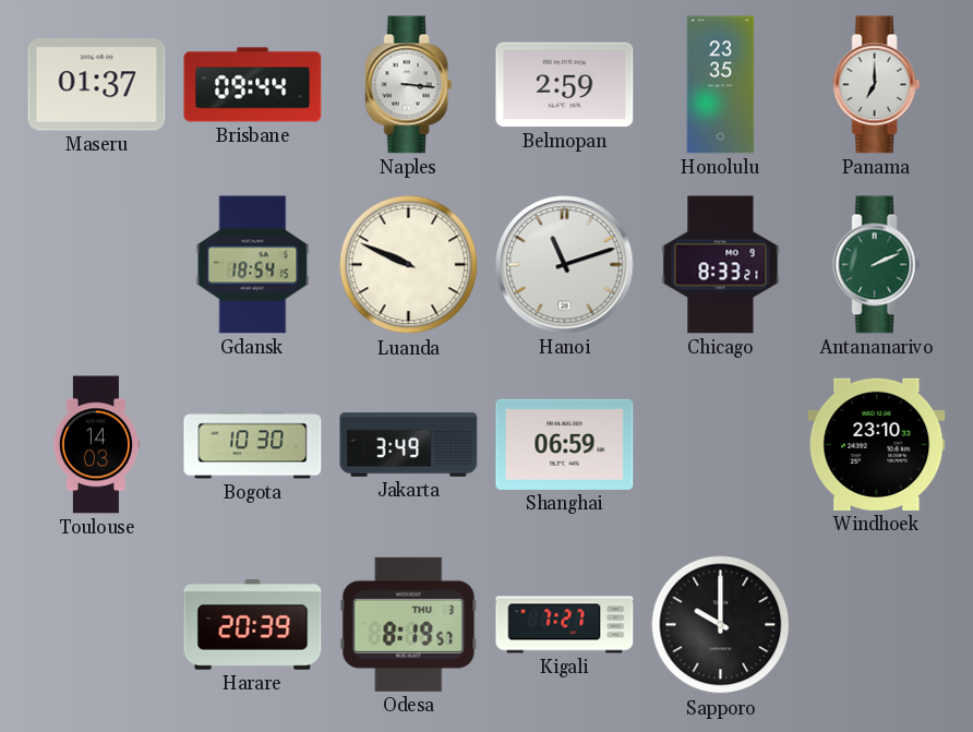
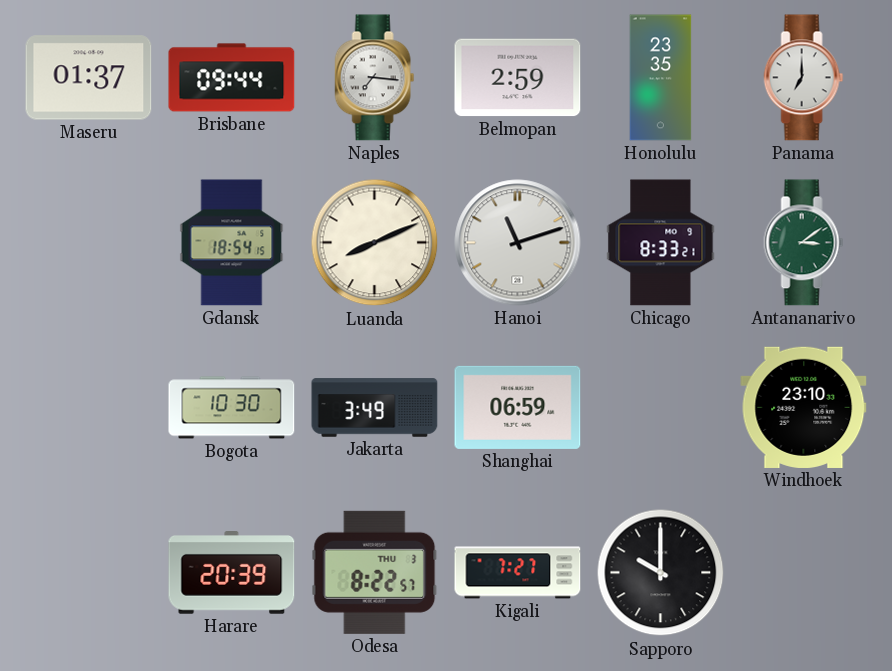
Naples: 3:16 -> 7:16
Luanda: 9:49 -> 8:11
Antananarivo: 2:11 -> 3:09
Toulouse: 14:03 -> none
Odesa: 8:19 -> 8:22
